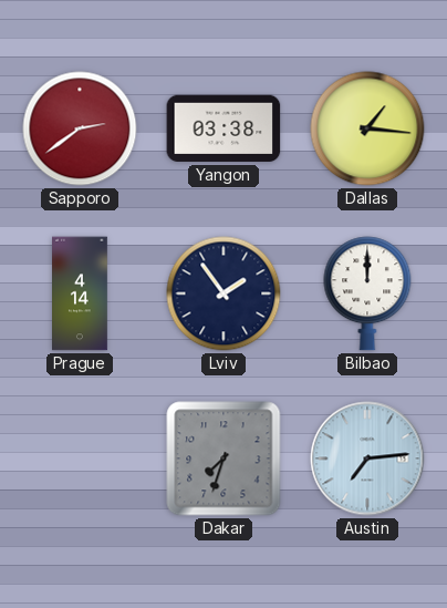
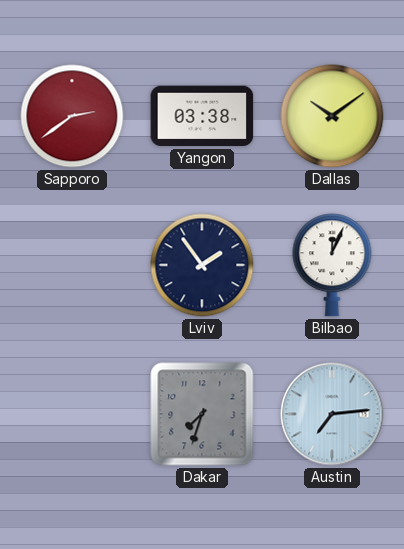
Dallas: 1:16 -> 10:09
Prague: 4:14 -> none
Bilbao: 12:00 -> 12:04
